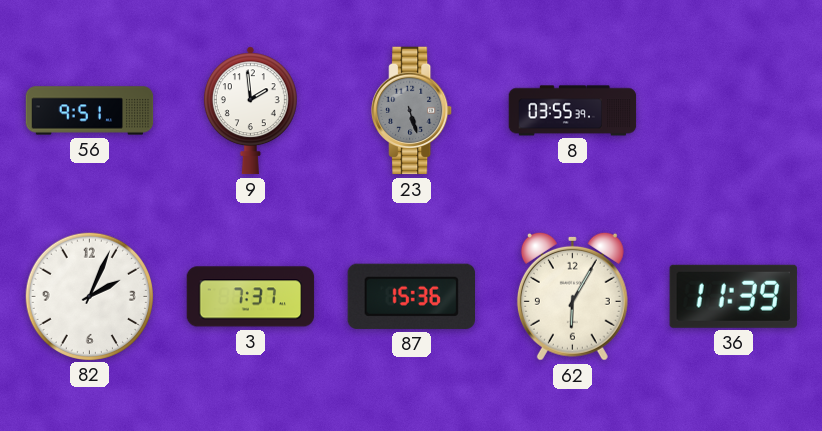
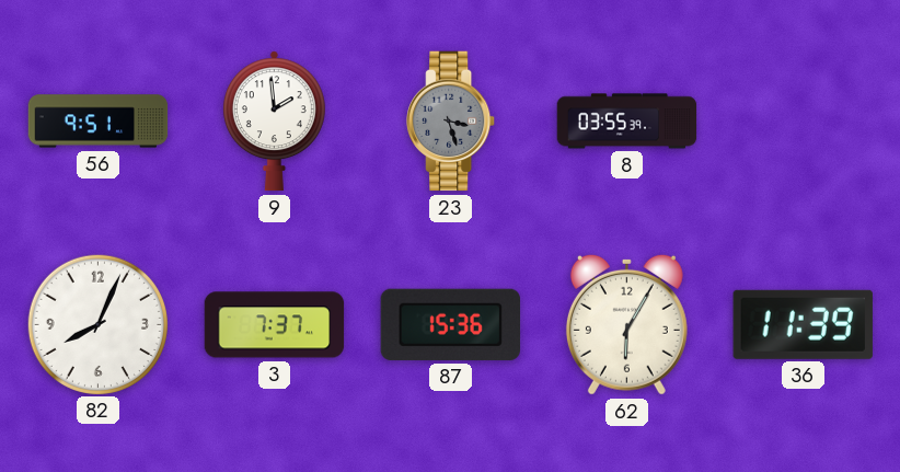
23: 5:27 -> 3:27
82: 2:04 -> 8:04
